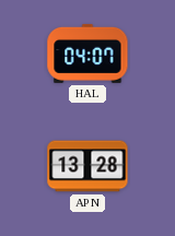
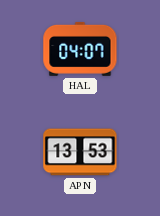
APN: 13:28 -> 13:53
